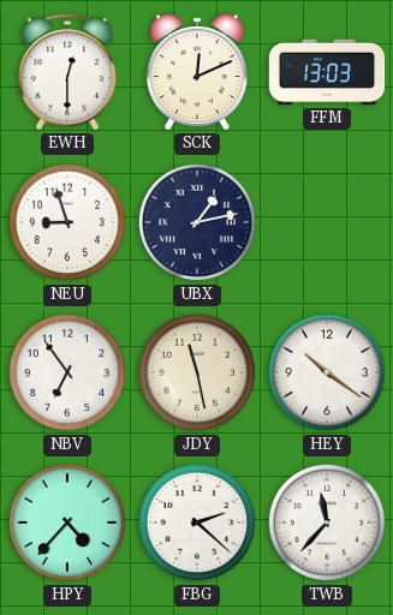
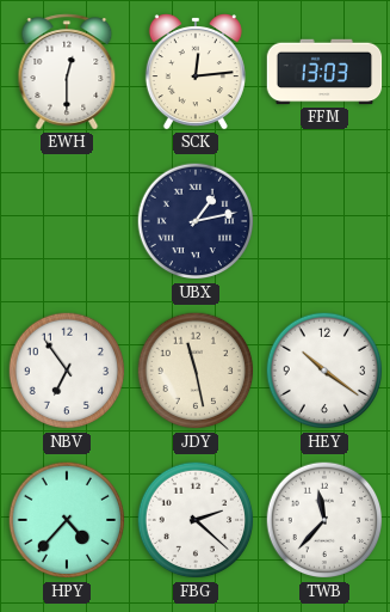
SCK: 12:11 -> 12:14
NEU: 8:57 -> none
